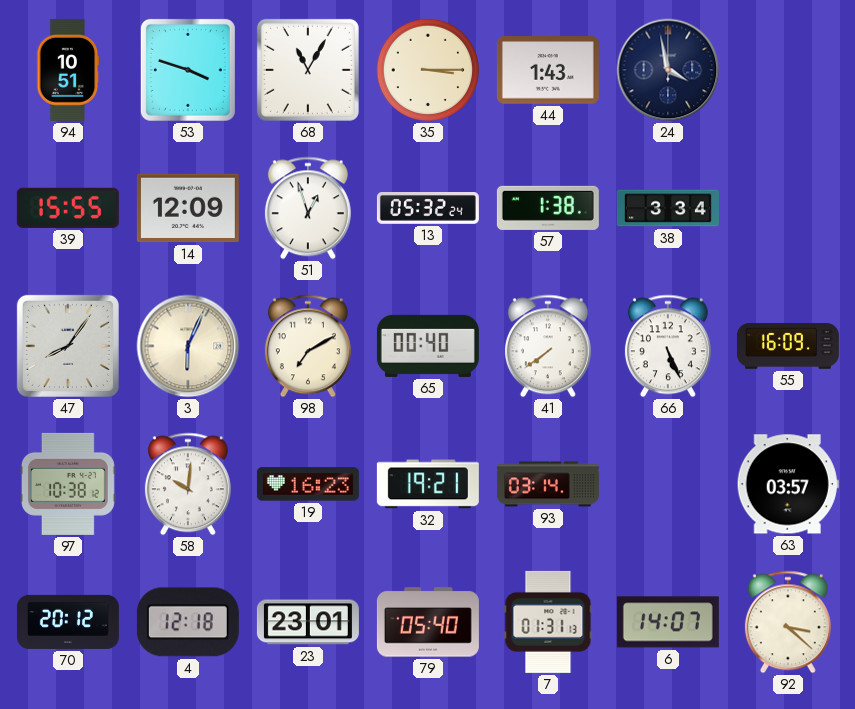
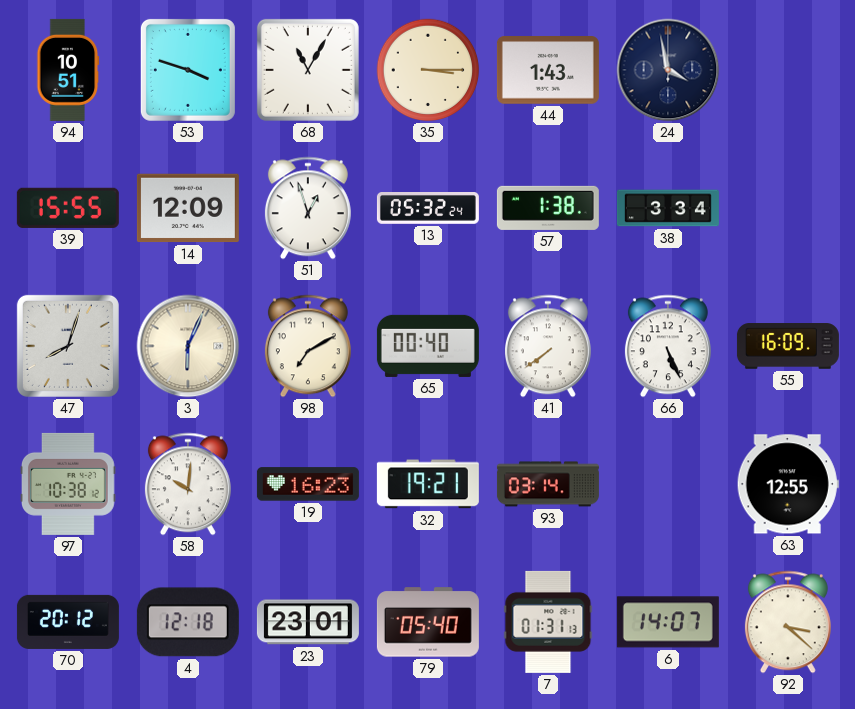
47: 8:06 -> 8:03
63: 03:57 -> 12:55
